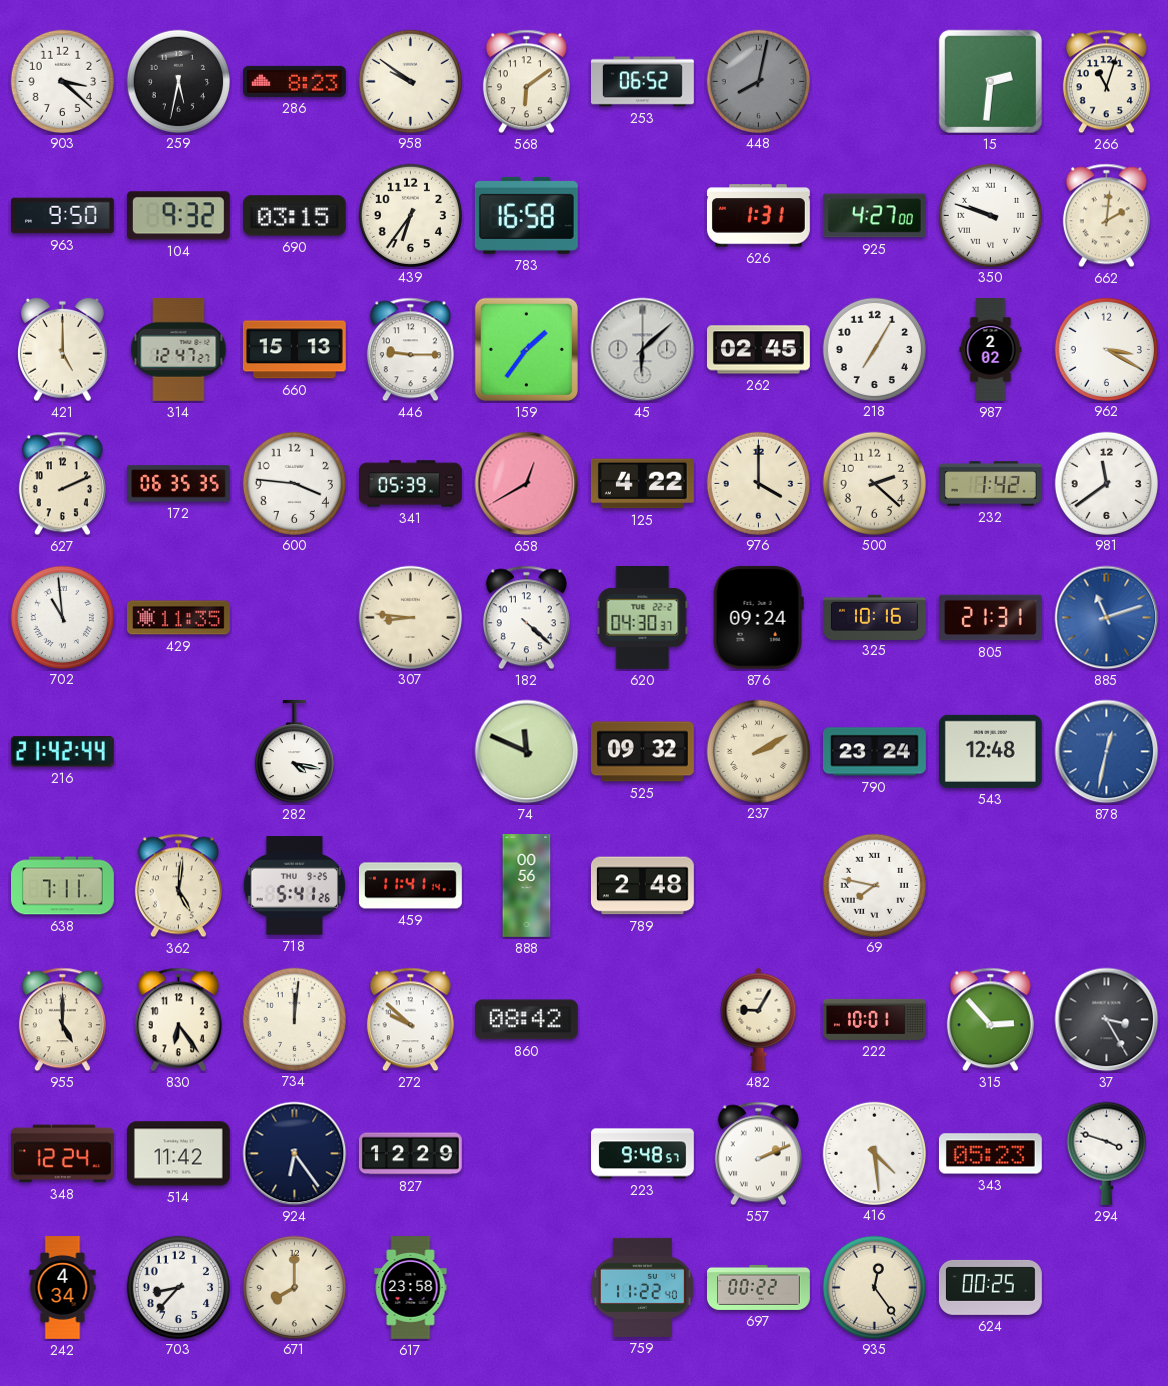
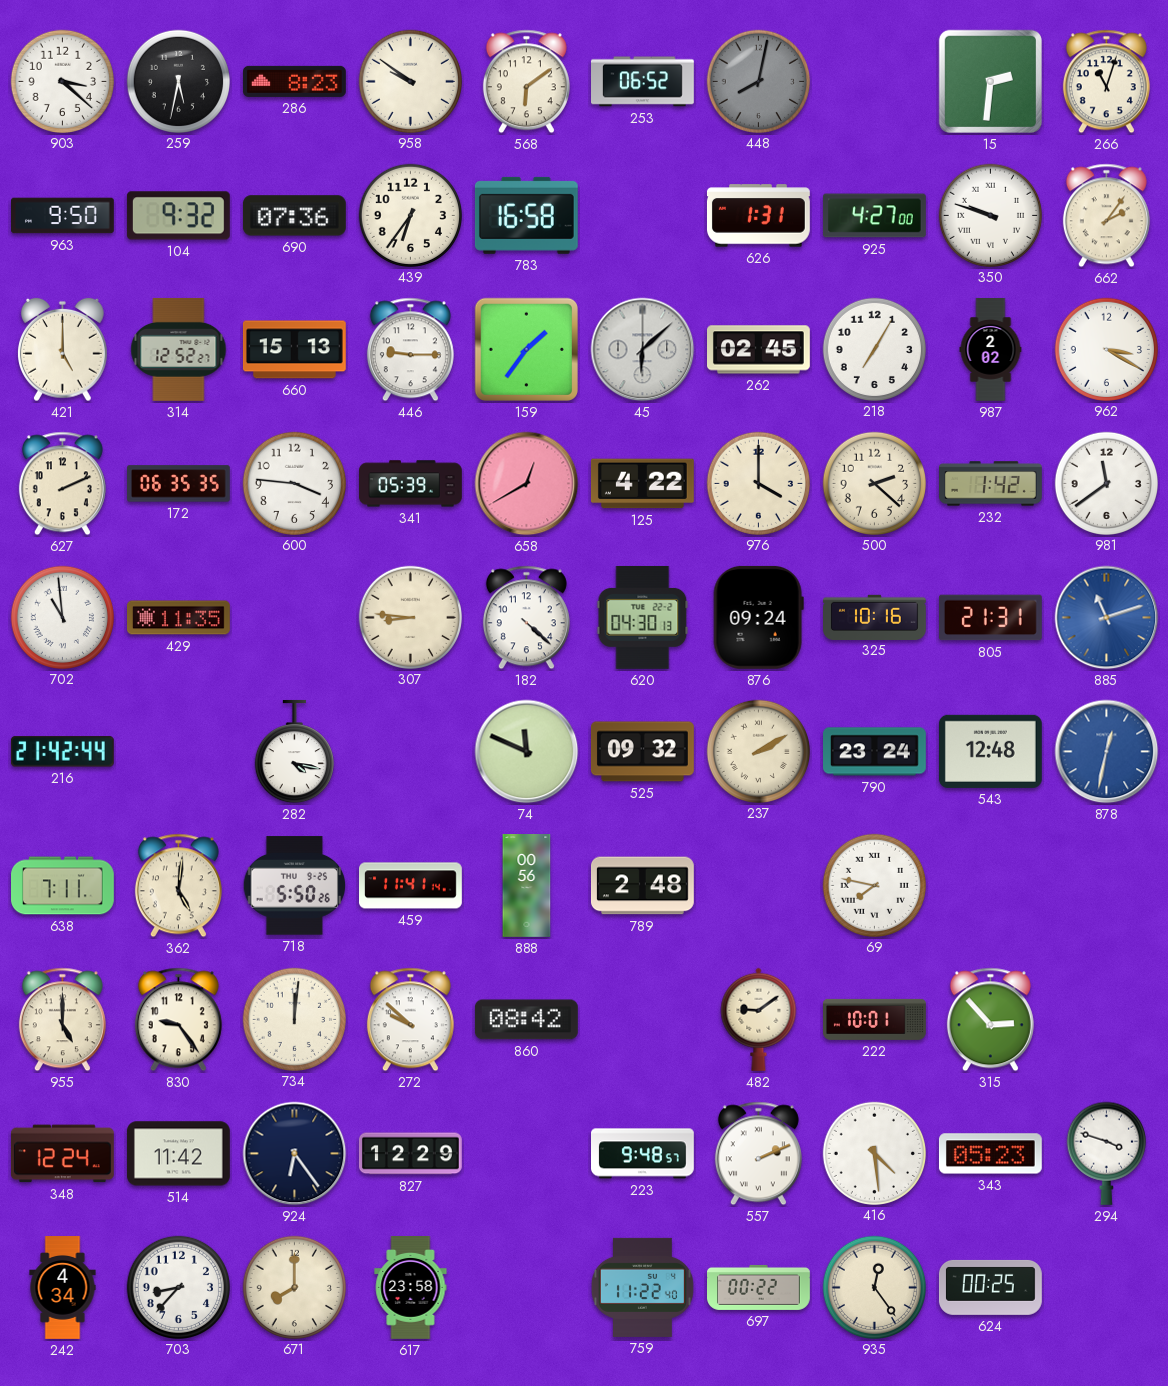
690: 03:15 -> 07:36
662: 2:01 -> 2:06
314: 12:47 -> 12:52
620: 04:30:37 -> 04:30:13
718: 5:41 -> 5:50
830: 6:24 -> 9:24
482: 9:05 -> 9:09
37: 3:25 -> none
